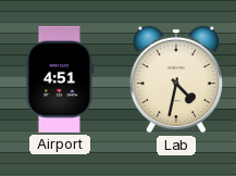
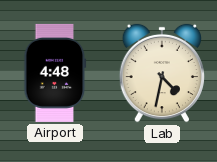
Airport: 4:51 -> 4:48
